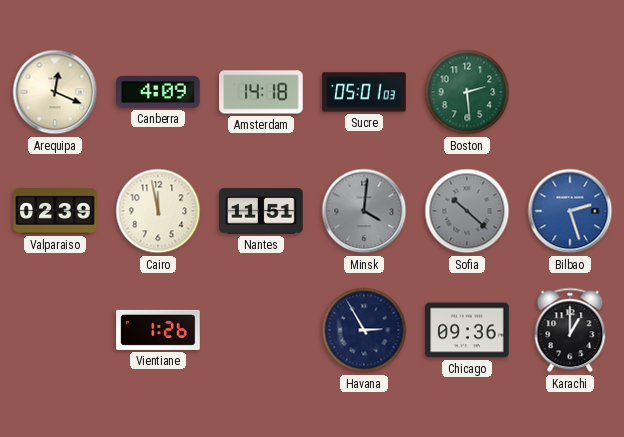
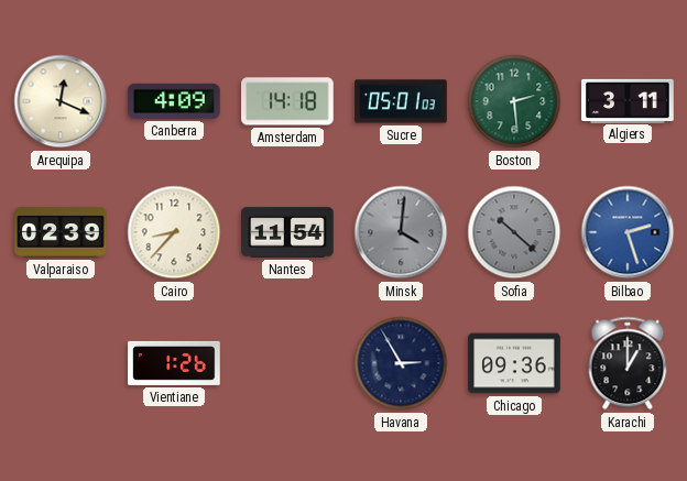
Algiers: none -> 3:11
Cairo: 11:58 -> 8:37
Nantes: 11:51 -> 11:54
